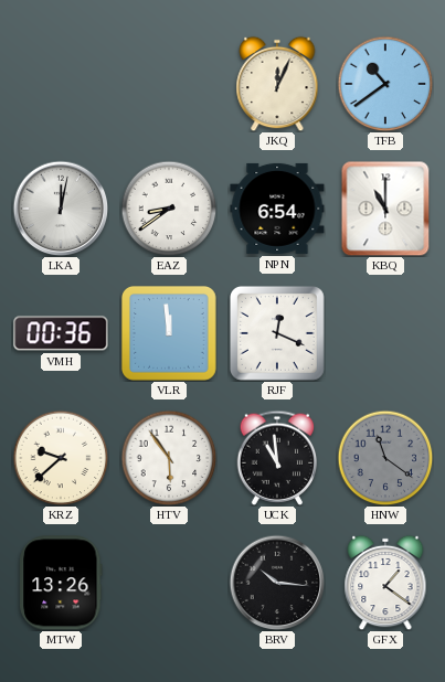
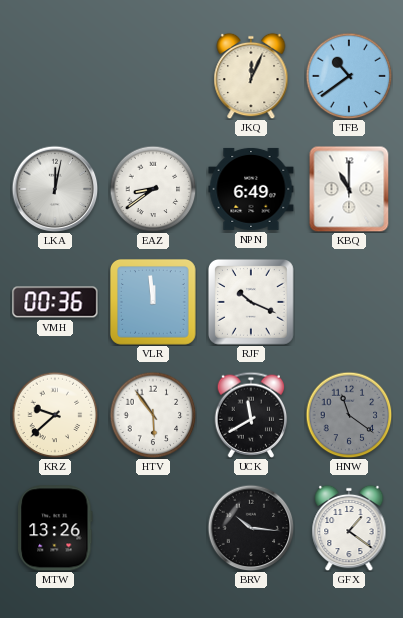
NPN: 6:54 -> 6:49
RJF: 12:19 -> 10:19
UCK: 10:59 -> 11:40
